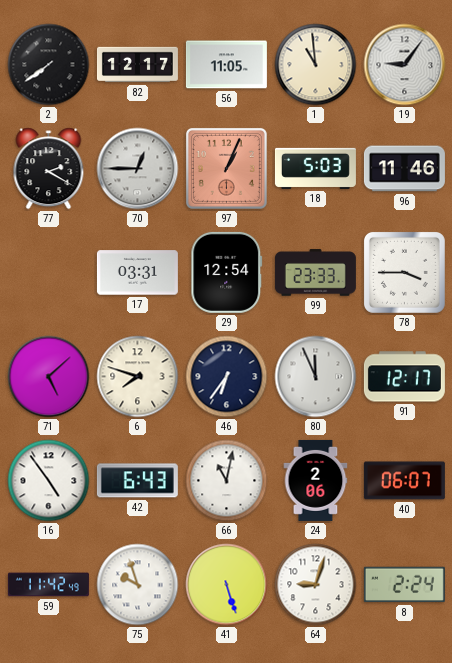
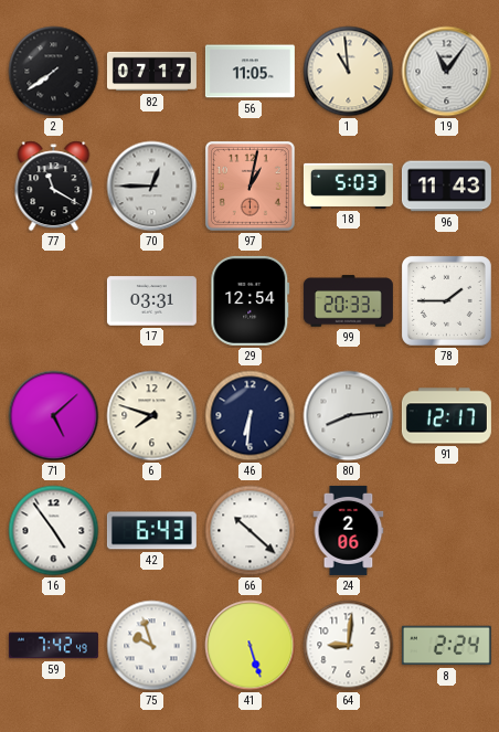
82: 12:17 -> 07:17
19: 9:06 -> 11:06
77: 2:20 -> 11:20
97: 1:04 -> 1:02
96: 11:46 -> 11:43
99: 23:33 -> 20:33
78: 3:45 -> 1:45
46: 6:36 -> 6:31
80: 11:56 -> 8:14
66: 11:02 -> 10:22
40: 06:07 -> none
59: 11:42 -> 7:42
64: 9:03 -> 9:01
